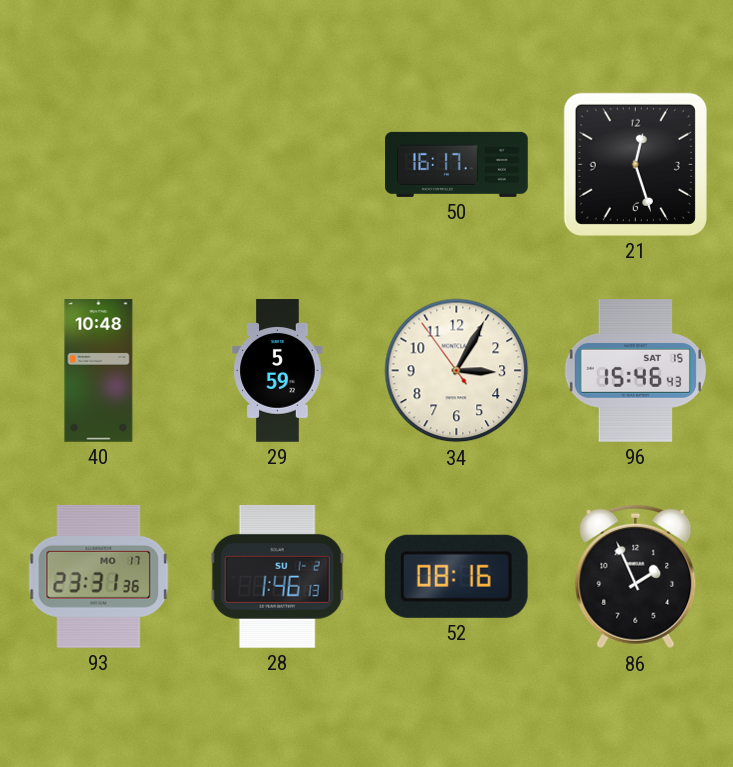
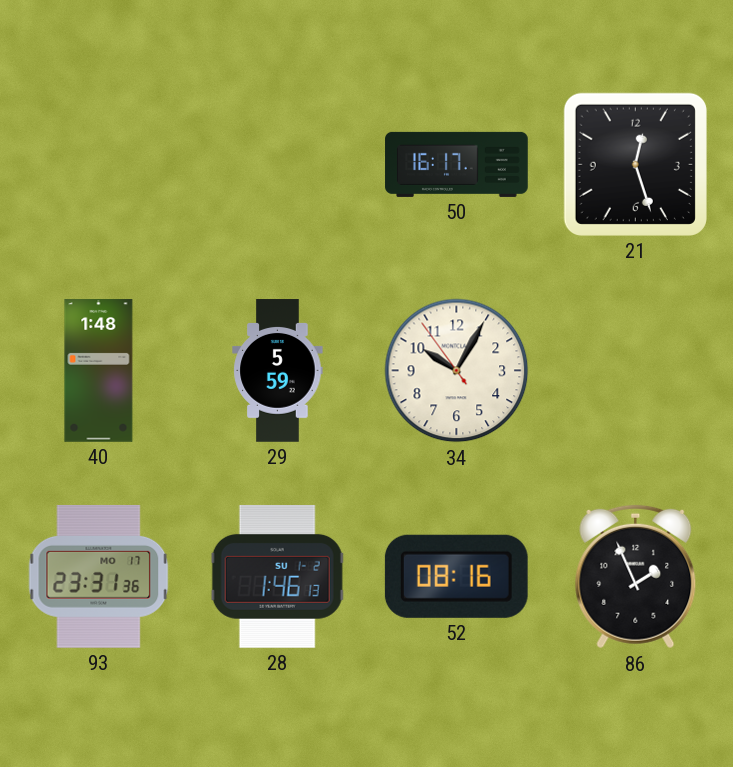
40: 10:48 -> 1:48
34: 3:04 -> 10:04
96: 15:46 -> none
